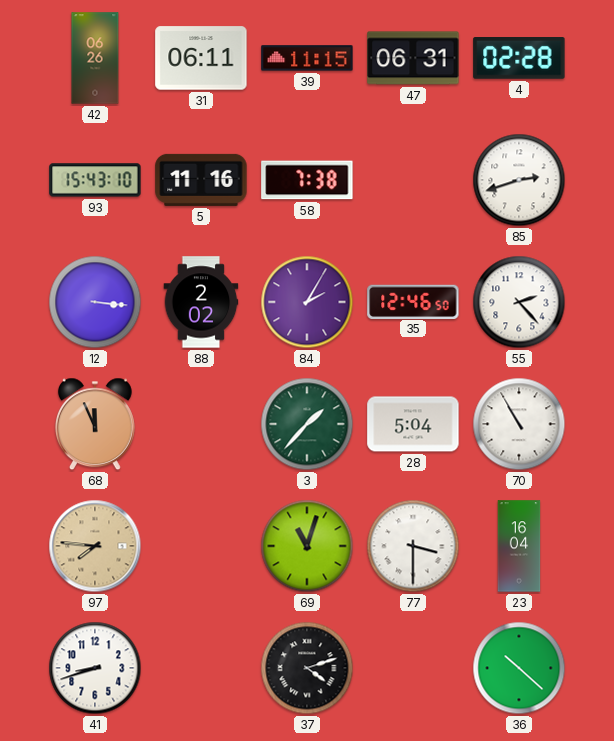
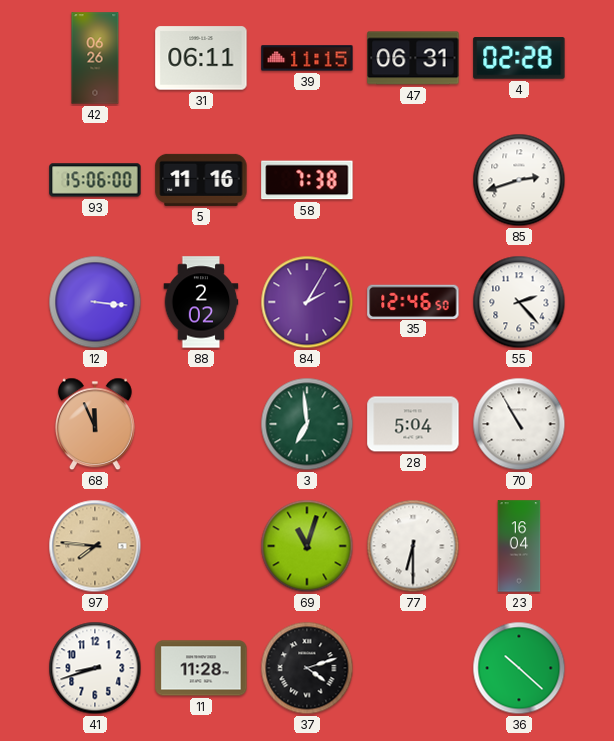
93: 15:43 -> 15:06
3: 1:37 -> 6:59
77: 3:30 -> 6:30
11: none -> 11:28
